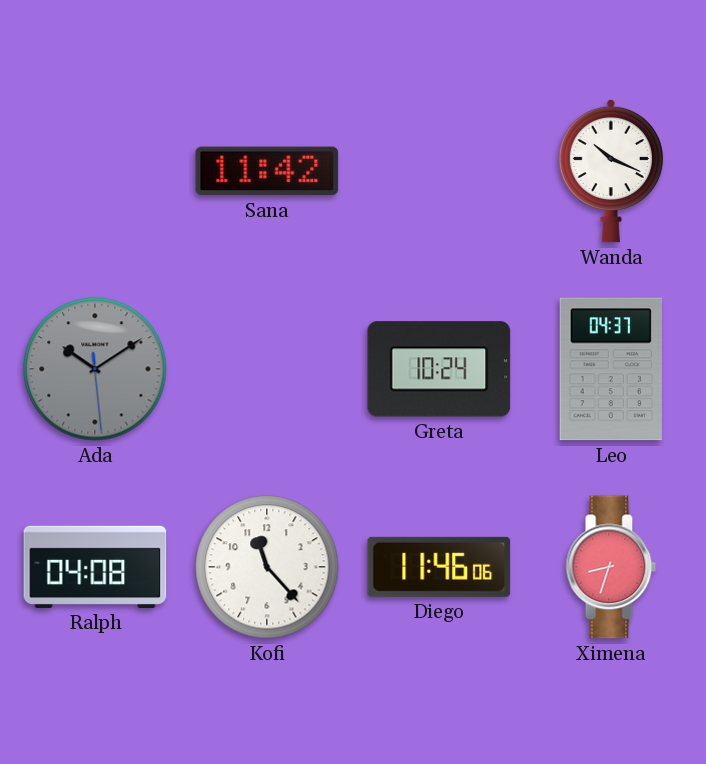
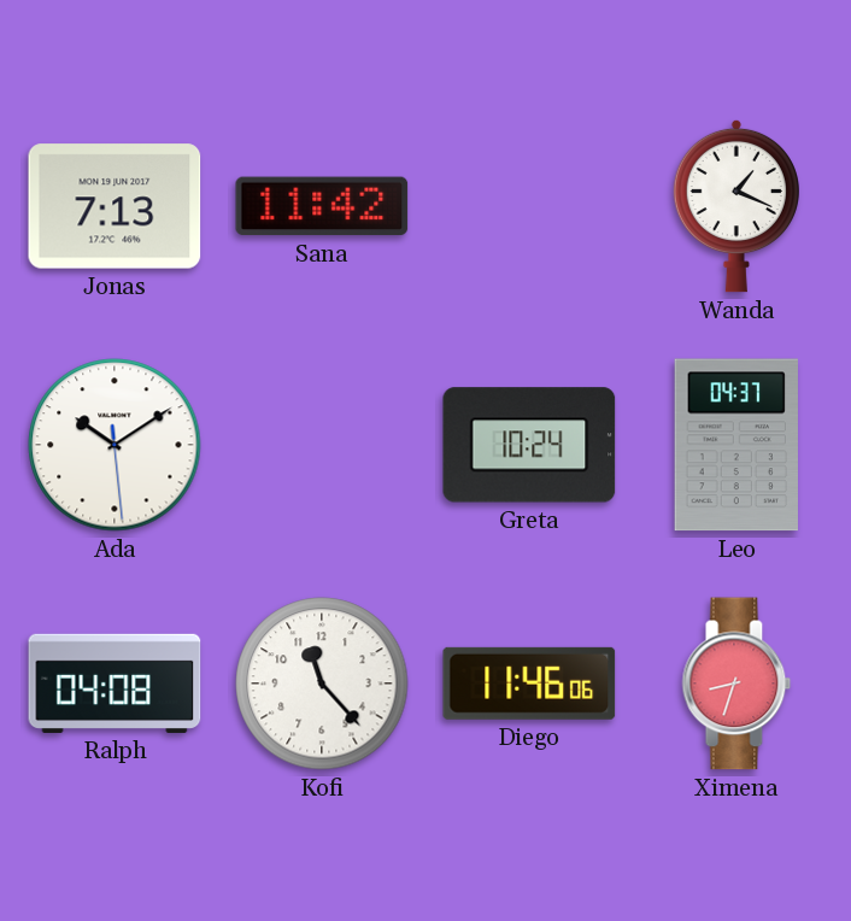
Jonas: none -> 7:13
Wanda: 10:19 -> 1:19
Ada dial: grey -> white
